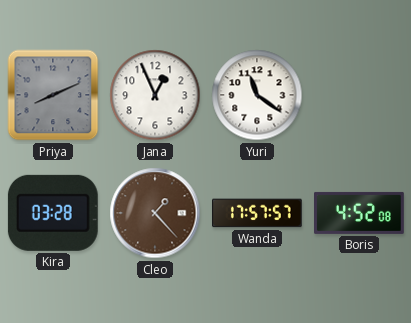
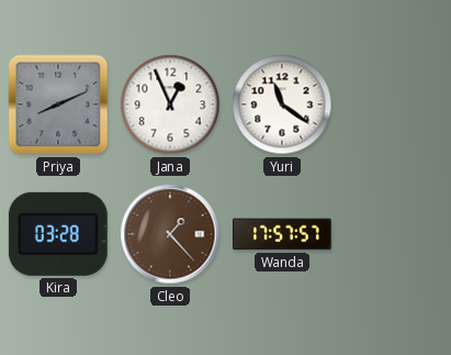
Boris: 4:52 -> none
